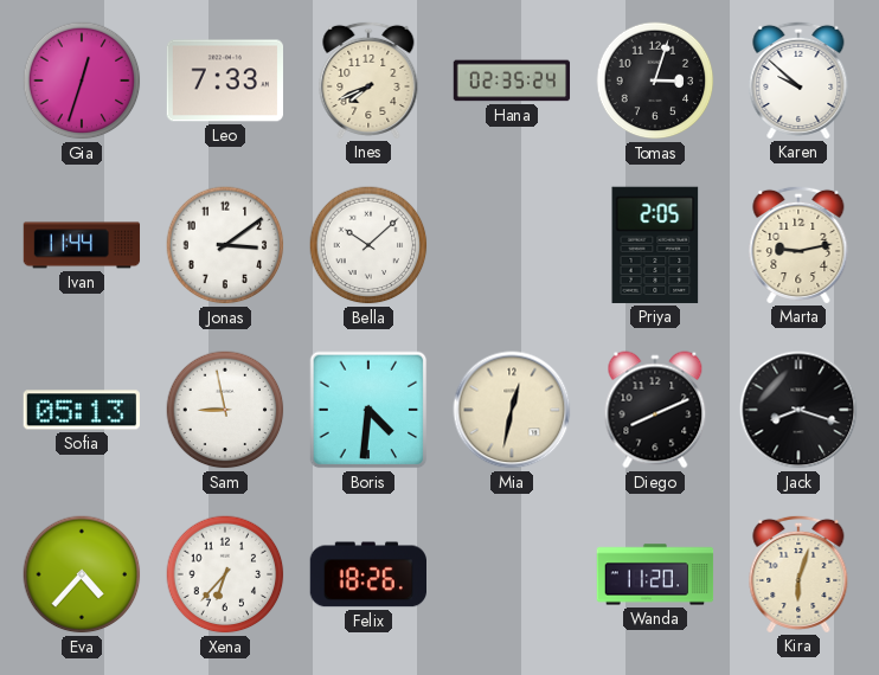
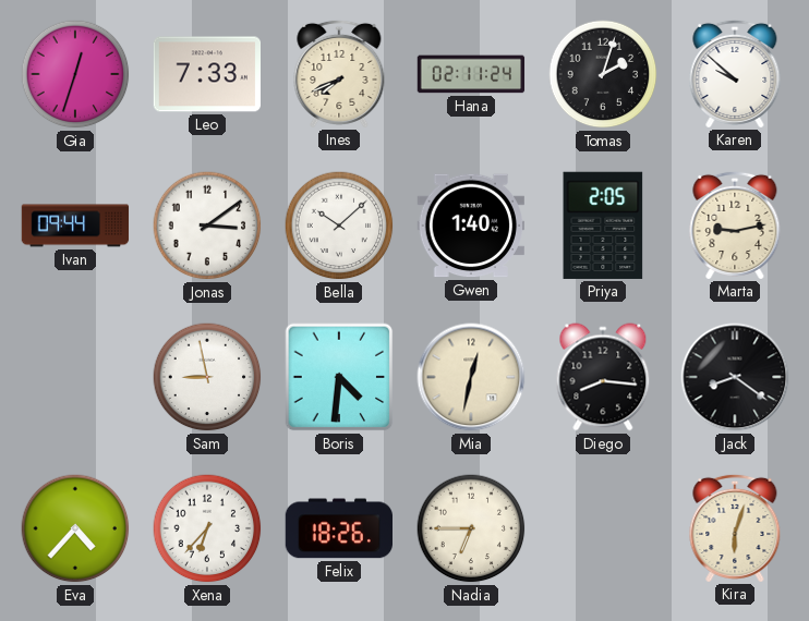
Hana: 02:35 -> 02:11
Tomas: 3:03 -> 2:03
Ivan: 11:44 -> 09:44
Gwen: none -> 1:40
Sofia: 05:13 -> none
Diego: 8:11 -> 8:16
Jack: 8:18 -> 8:21
Nadia: none -> 6:45
Wanda: 11:20 -> none
